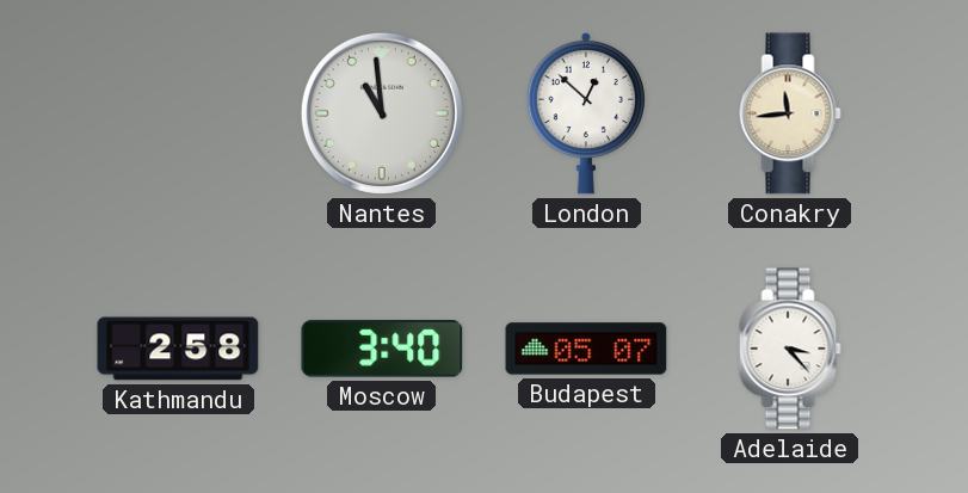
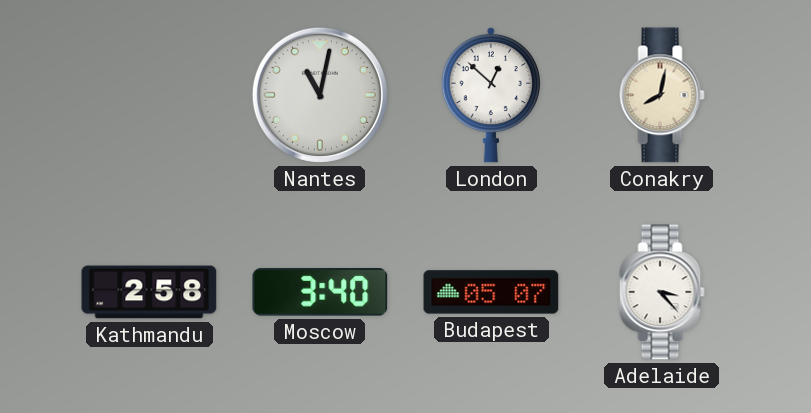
Nantes: 10:59 -> 11:02
Conakry: 11:44 -> 8:02
